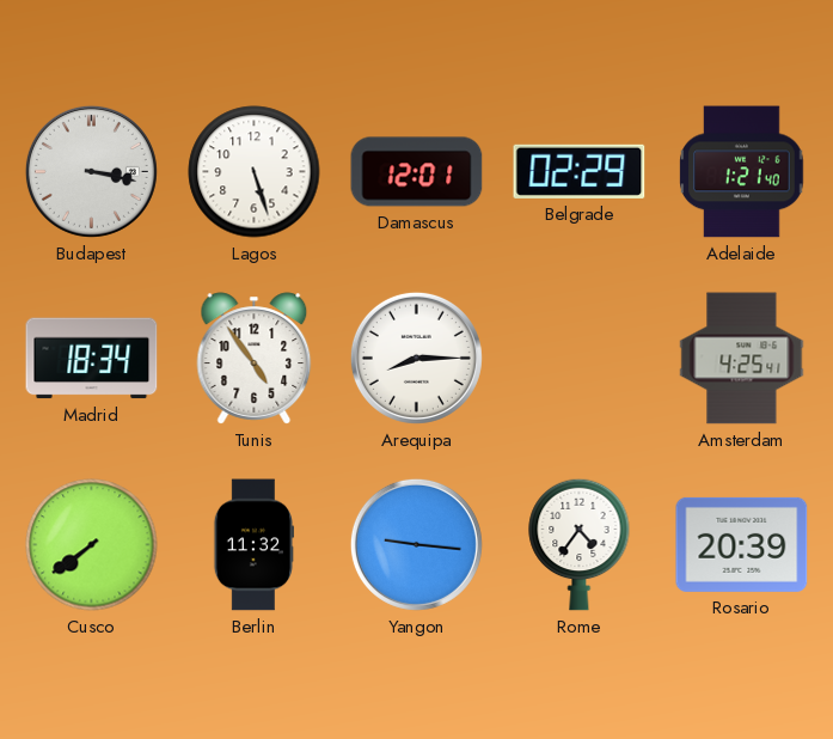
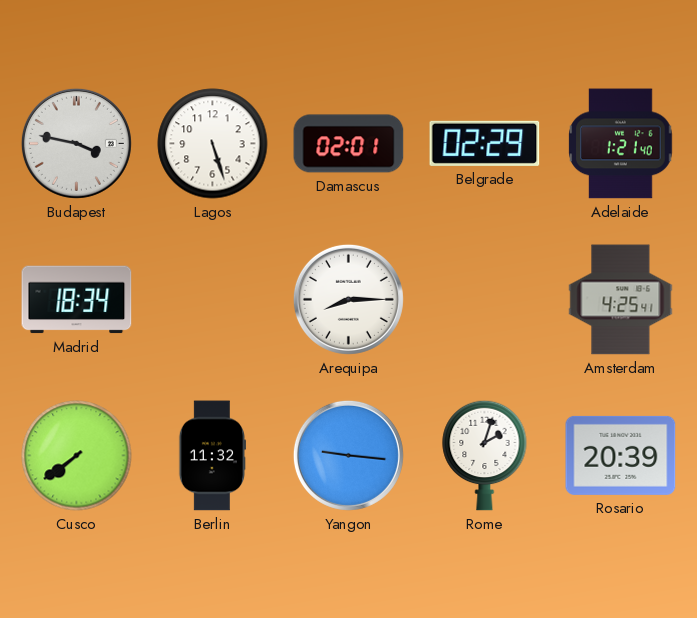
Budapest: 3:17 -> 3:47
Damascus: 12:01 -> 02:01
Tunis: 4:54 -> none
Rome: 4:36 -> 2:03
